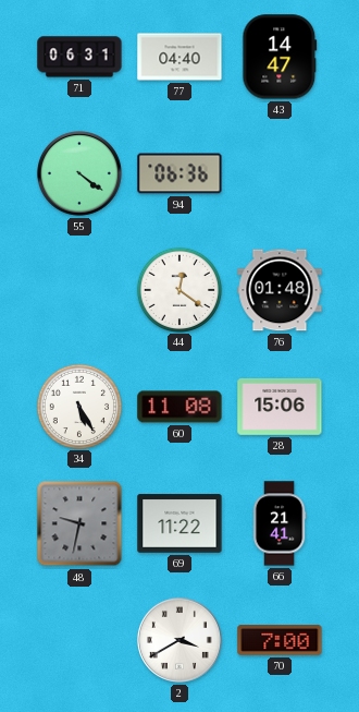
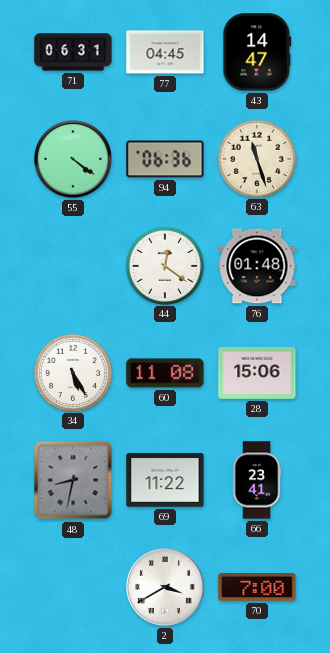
77: 04:40 -> 04:45
63: none -> 11:27
48: 9:32 -> 8:32
66: 21:41 -> 23:41
